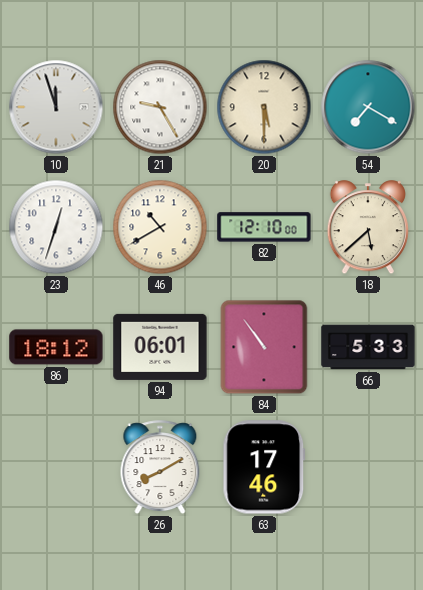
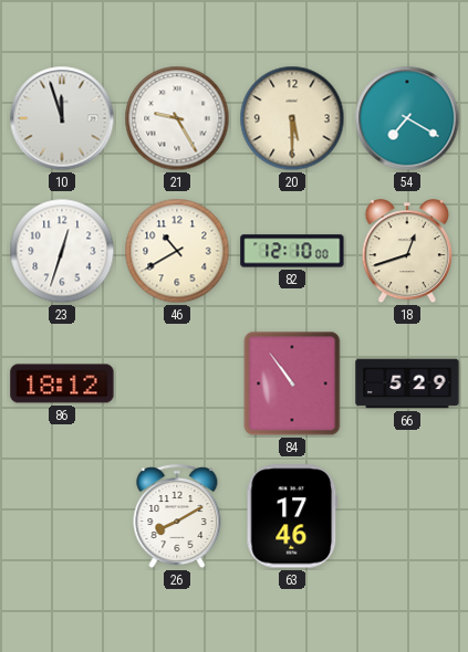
18: 5:38 -> 12:42
94: 06:01 -> none
66: 5:33 -> 5:29
